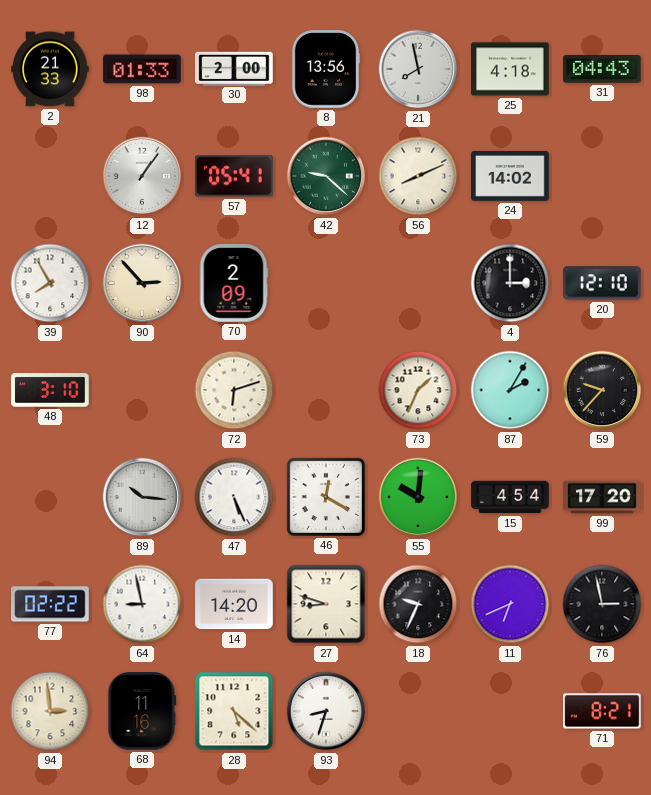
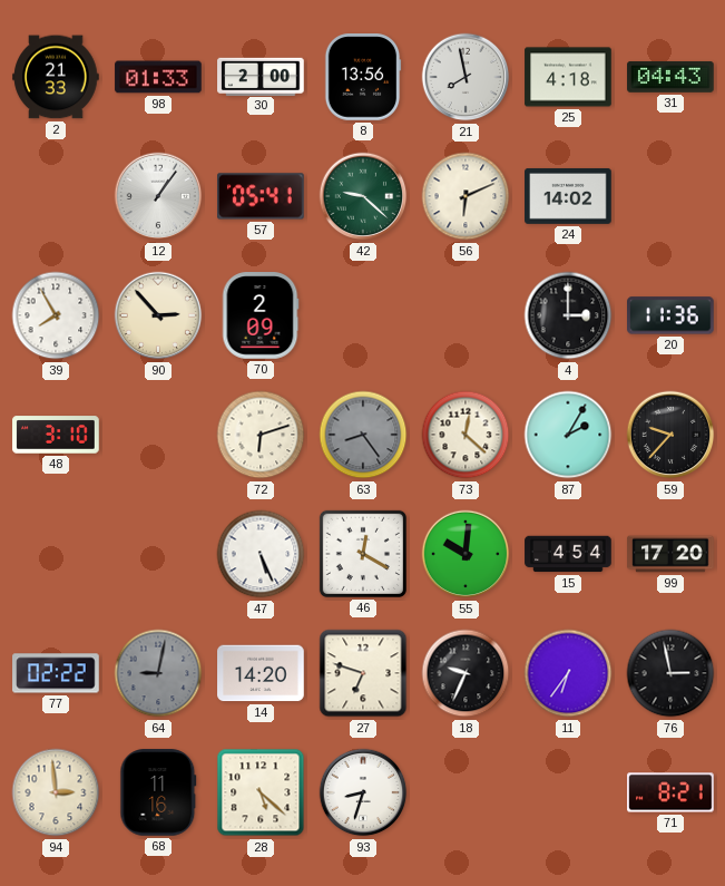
56: 8:11 -> 6:11
20: 12:10 -> 11:36
63: none -> 8:24
73: 1:34 -> 12:22
89: 10:16 -> none
64: 8:58 -> 9:02
64 dial: white -> grey
27: 8:48 -> 6:48
11: 6:41 -> 6:36
